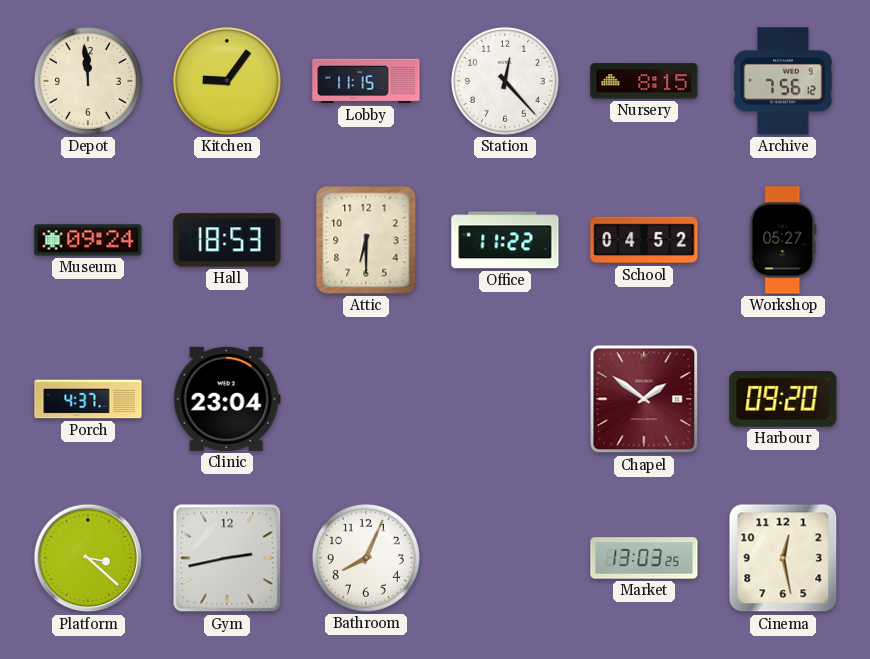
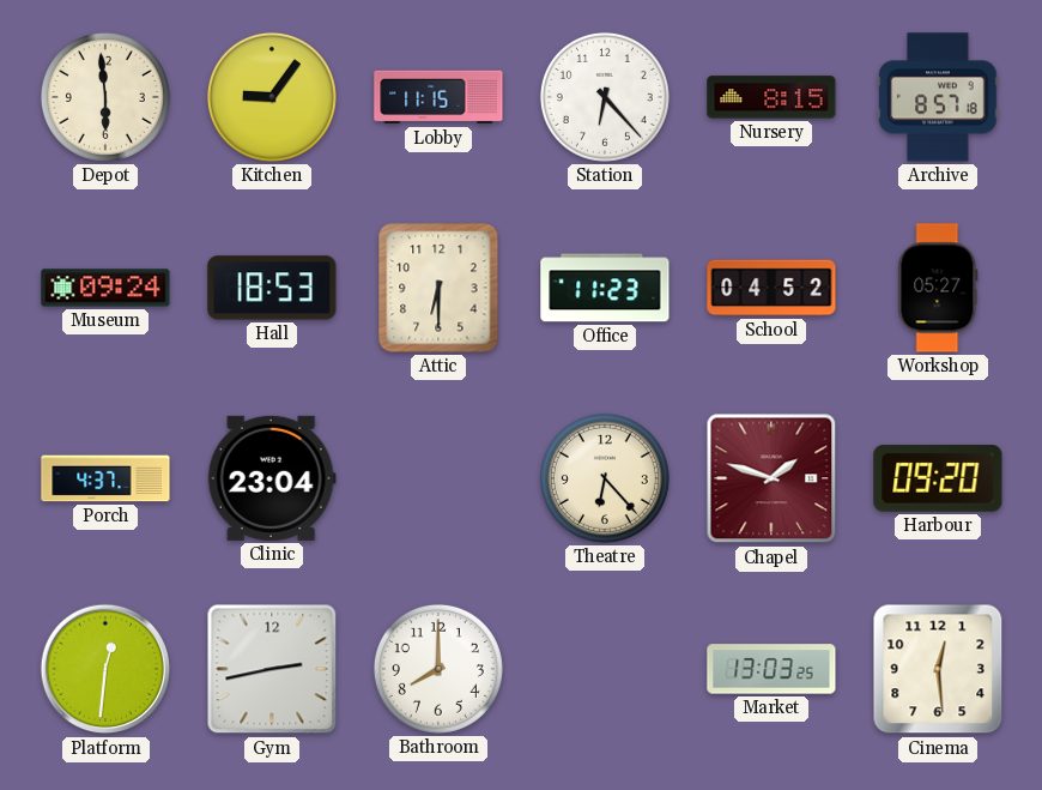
Depot: 11:59 -> 5:59
Station: 12:23 -> 6:23
Archive: 7:56 -> 8:57
Office: 11:22 -> 11:23
Theatre: none -> 6:23
Chapel: 1:51 -> 1:48
Platform: 3:22 -> 12:31
Bathroom: 8:04 -> 8:00
Cinema: 12:28 -> 12:29
